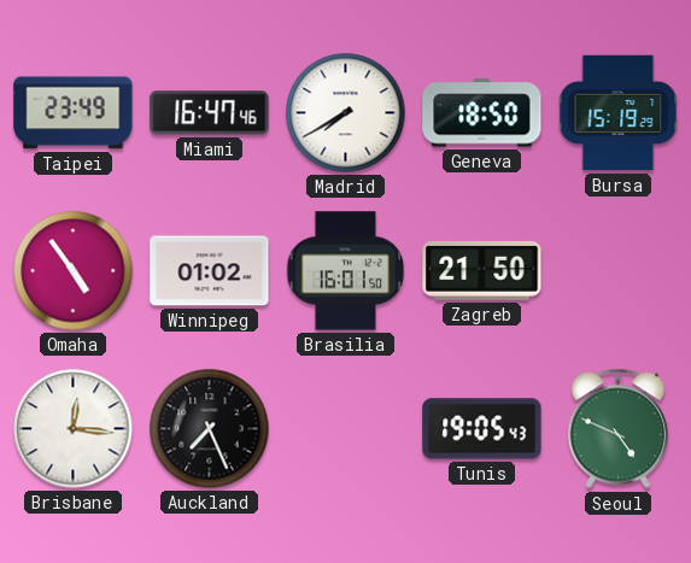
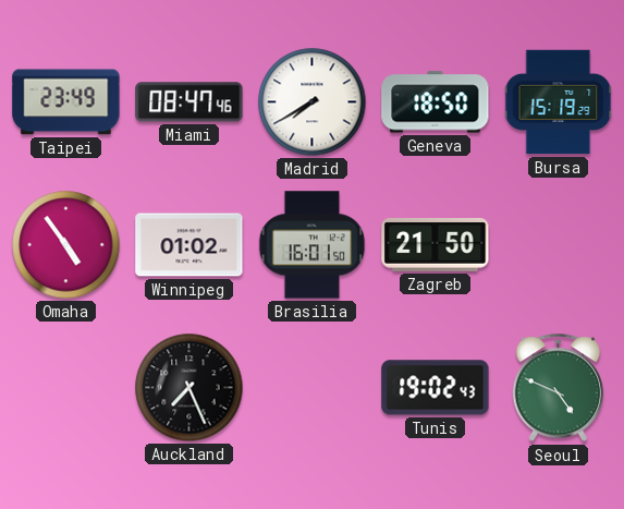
Miami: 16:47 -> 08:47
Brisbane: 12:16 -> none
Tunis: 19:05 -> 19:02
